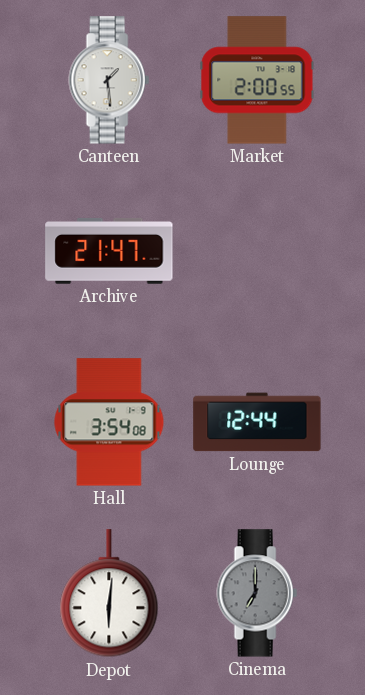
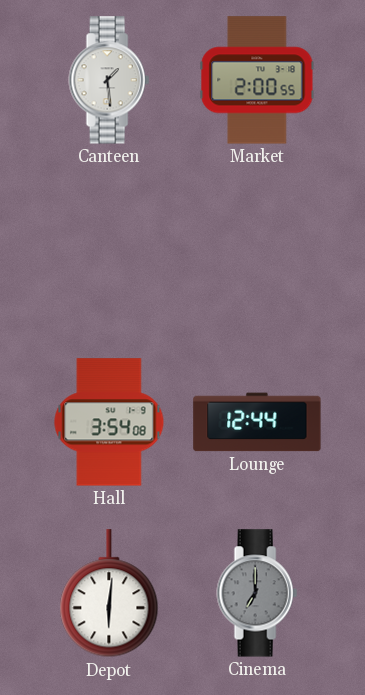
Archive: 21:47 -> none
